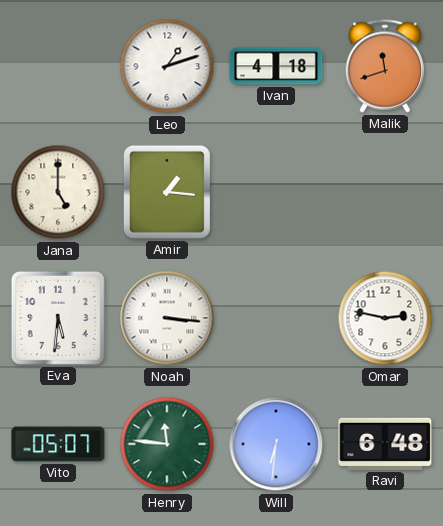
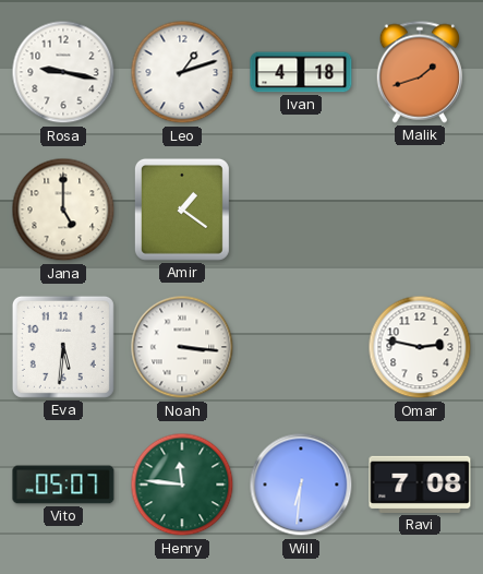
Rosa: none -> 9:17
Malik: 11:42 -> 1:42
Amir: 1:16 -> 1:21
Ravi: 6:48 -> 7:08
